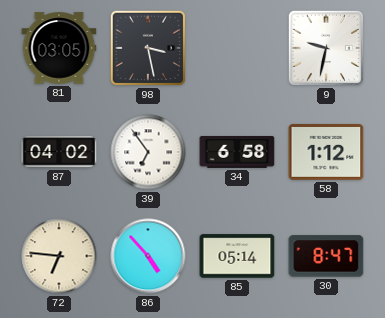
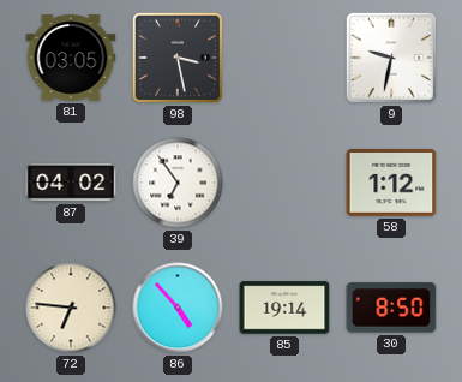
34: 6:58 -> none
85: 05:14 -> 19:14
30: 8:47 -> 8:50
